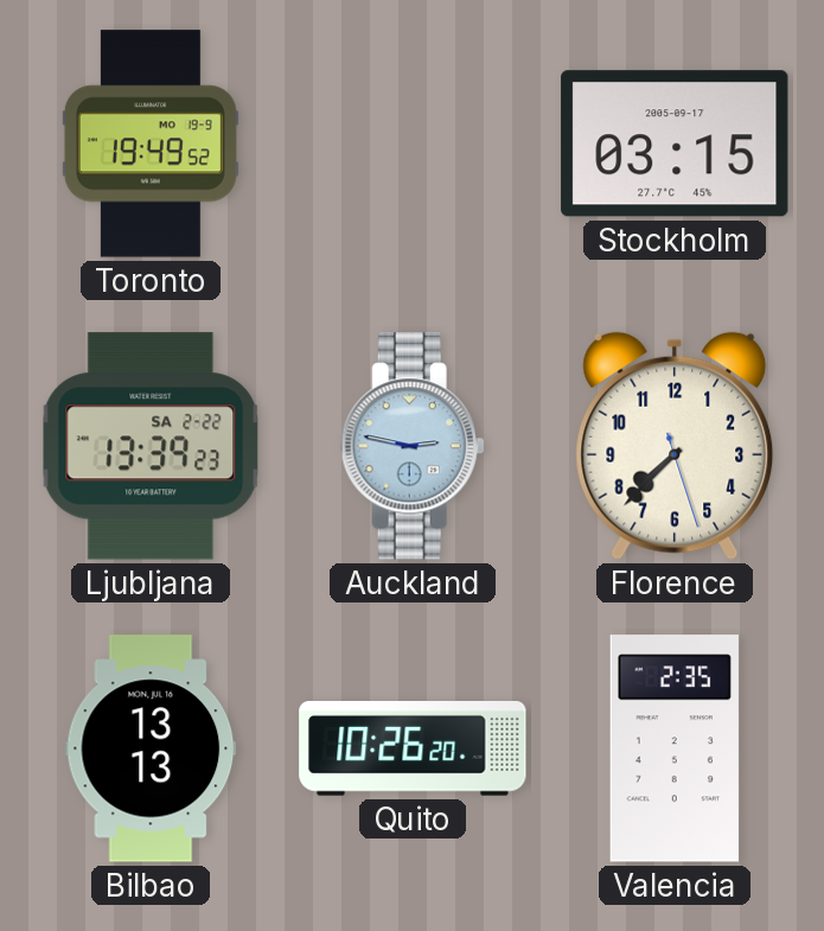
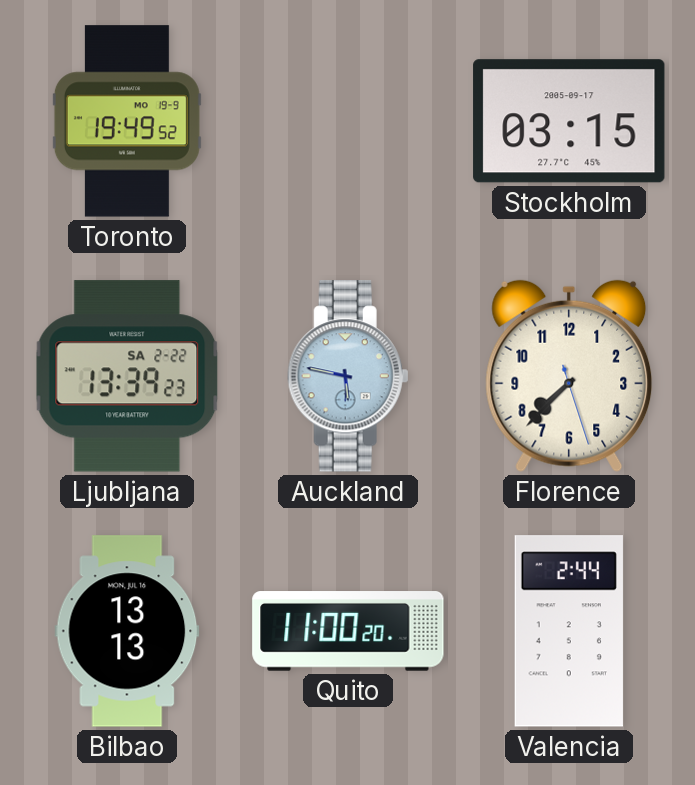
Auckland: 2:47 -> 5:47
Quito: 10:26 -> 11:00
Valencia: 2:35 -> 2:44
